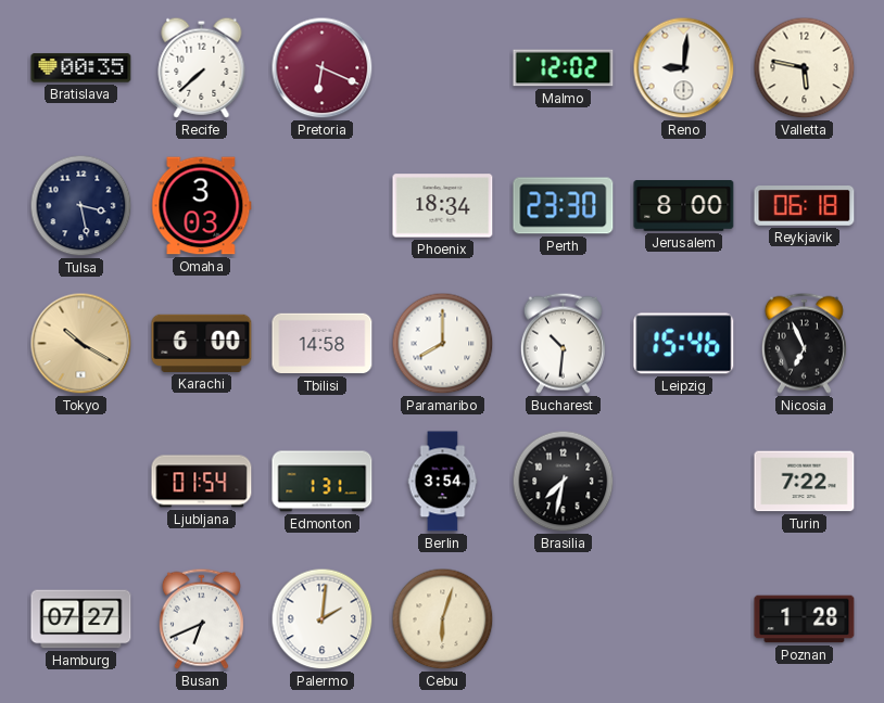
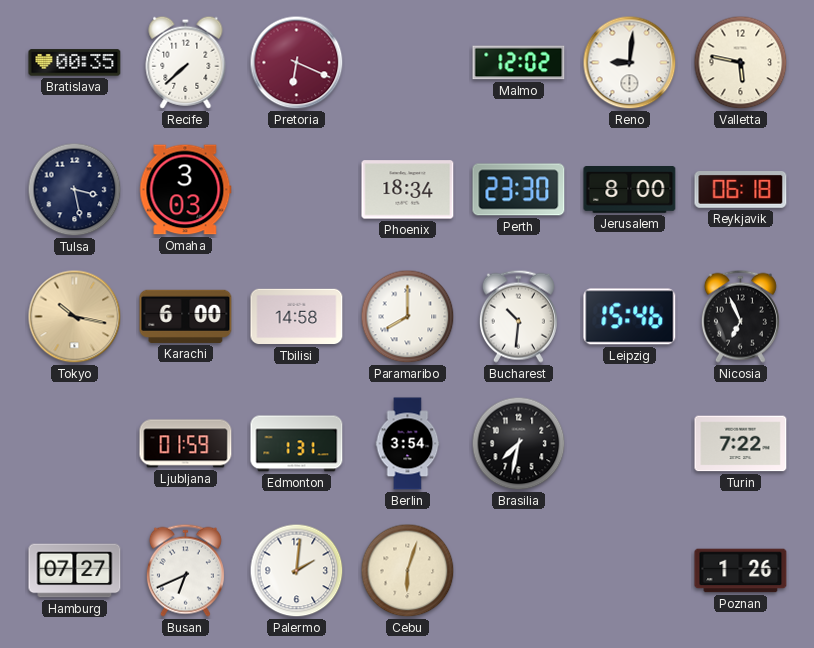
Tokyo: 10:20 -> 10:17
Ljubljana: 01:54 -> 01:59
Poznan: 1:28 -> 1:26
